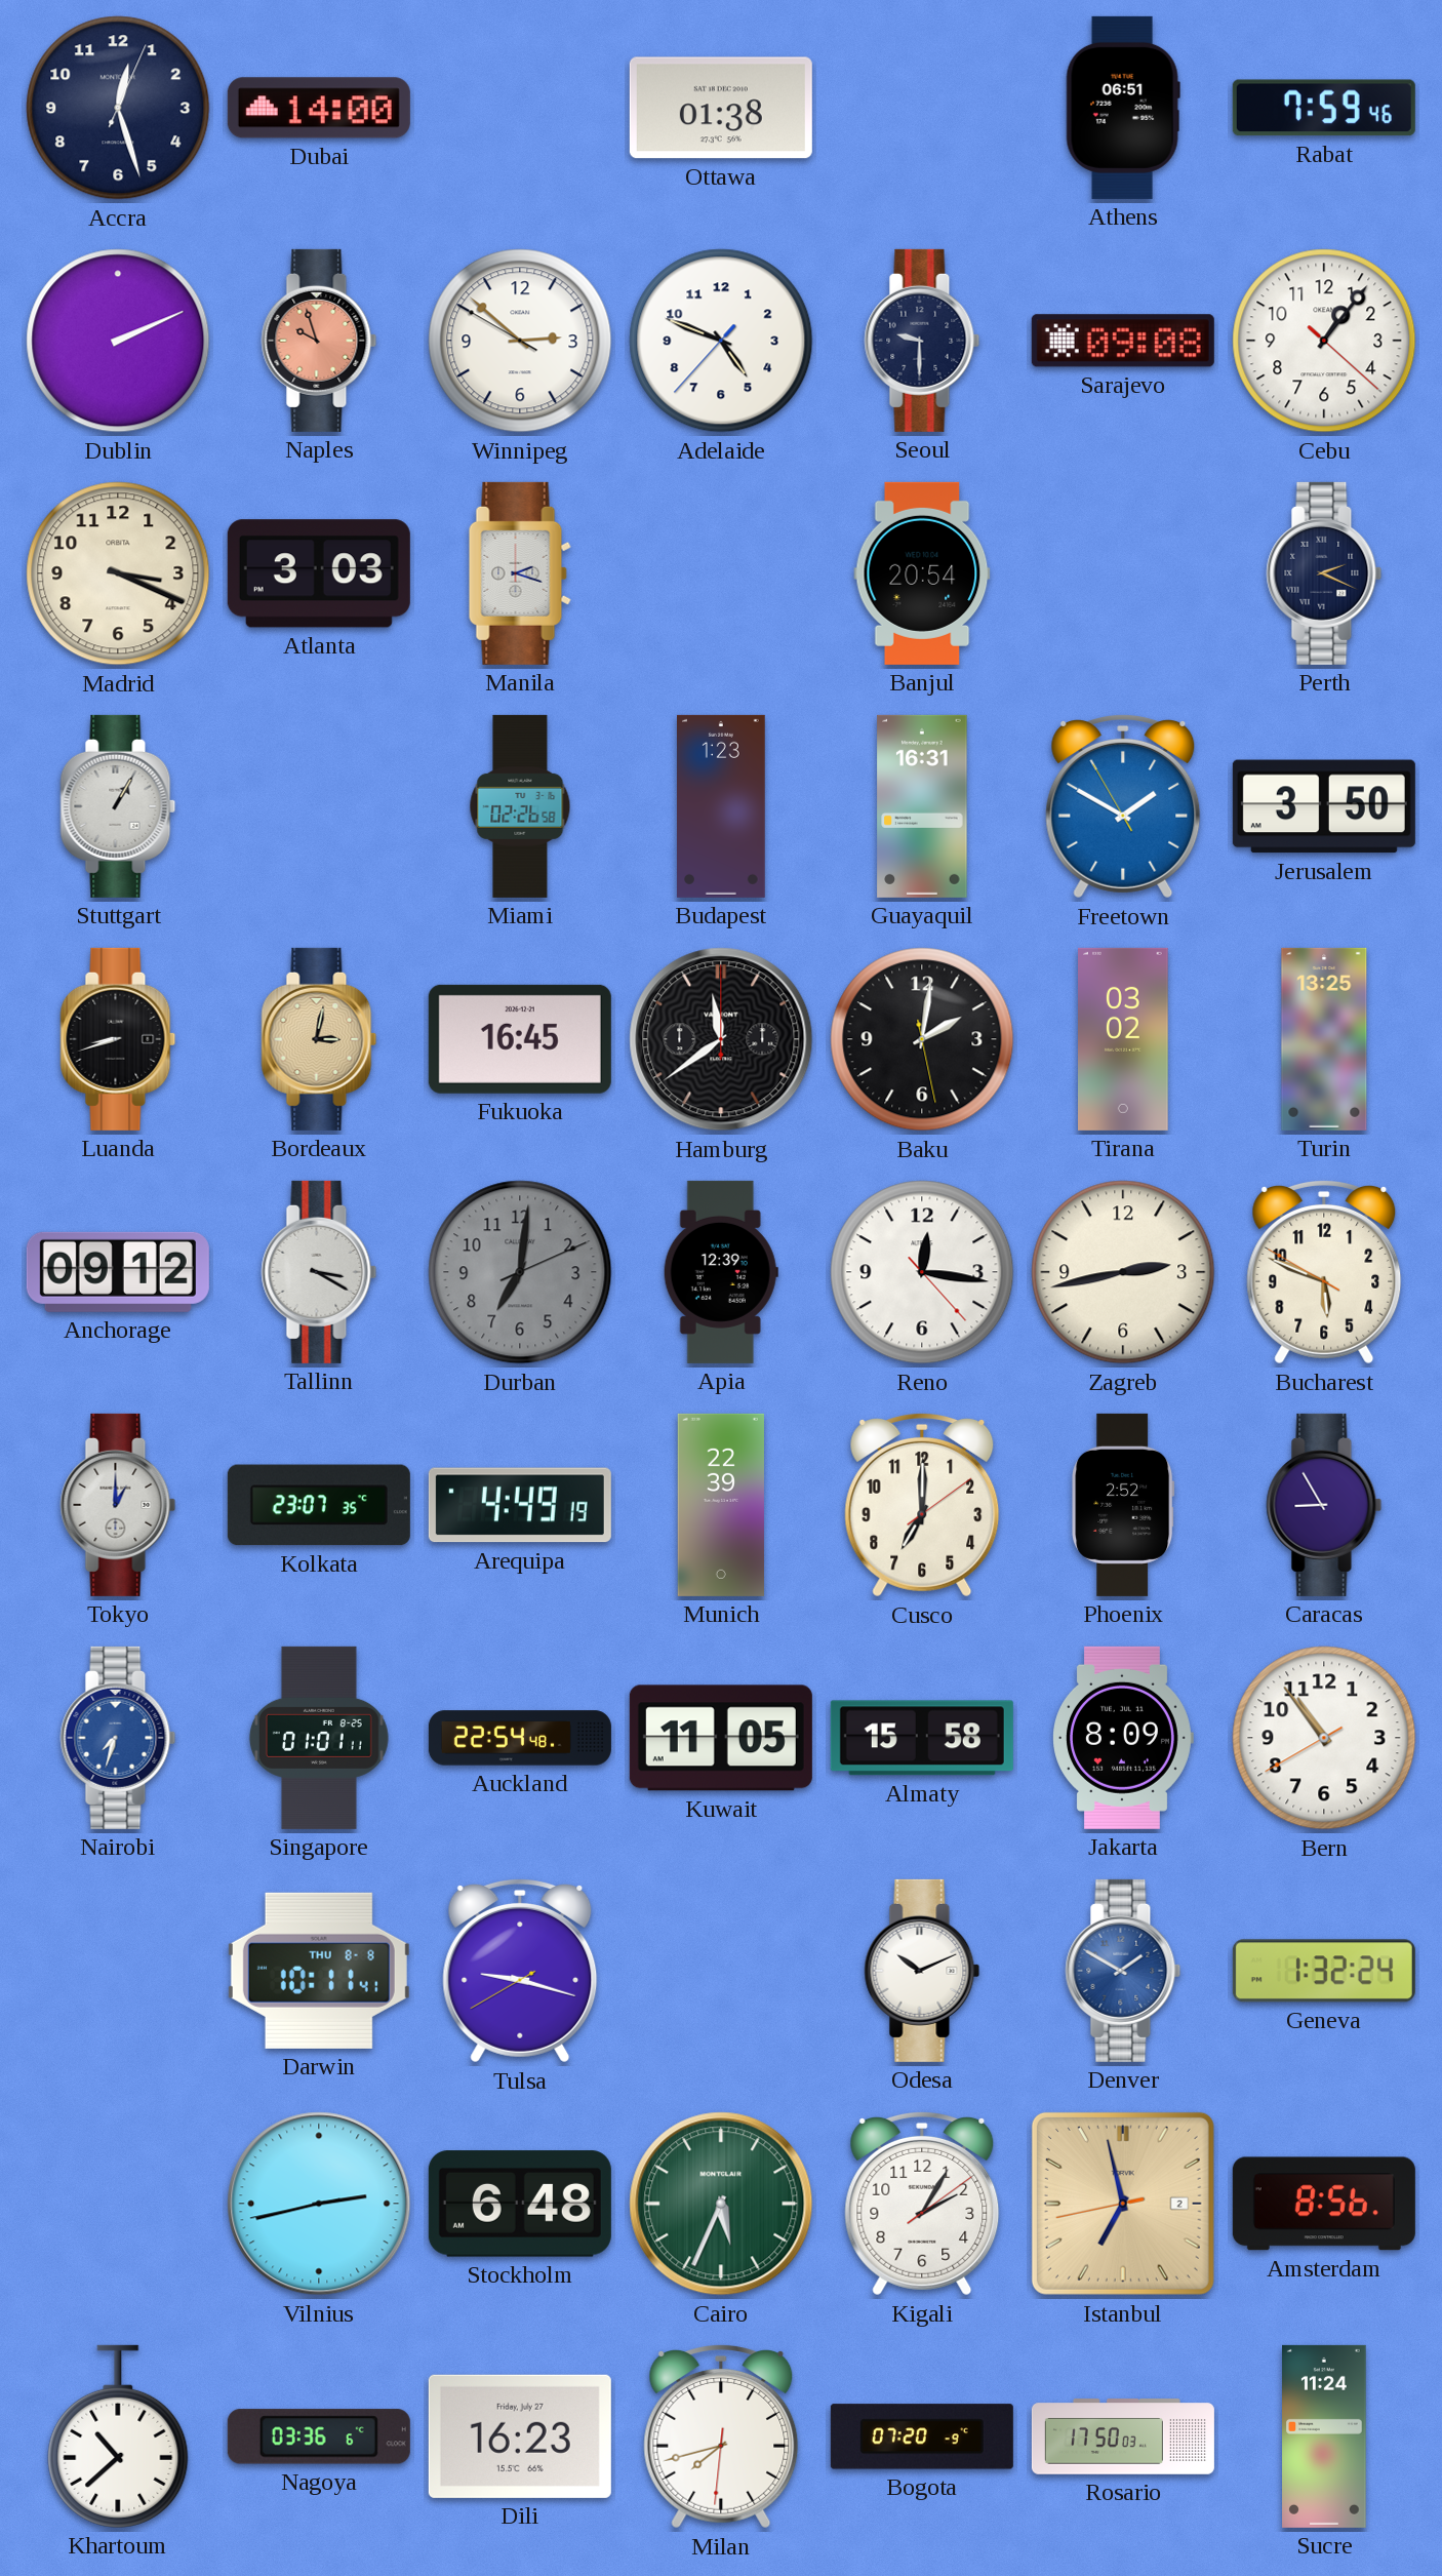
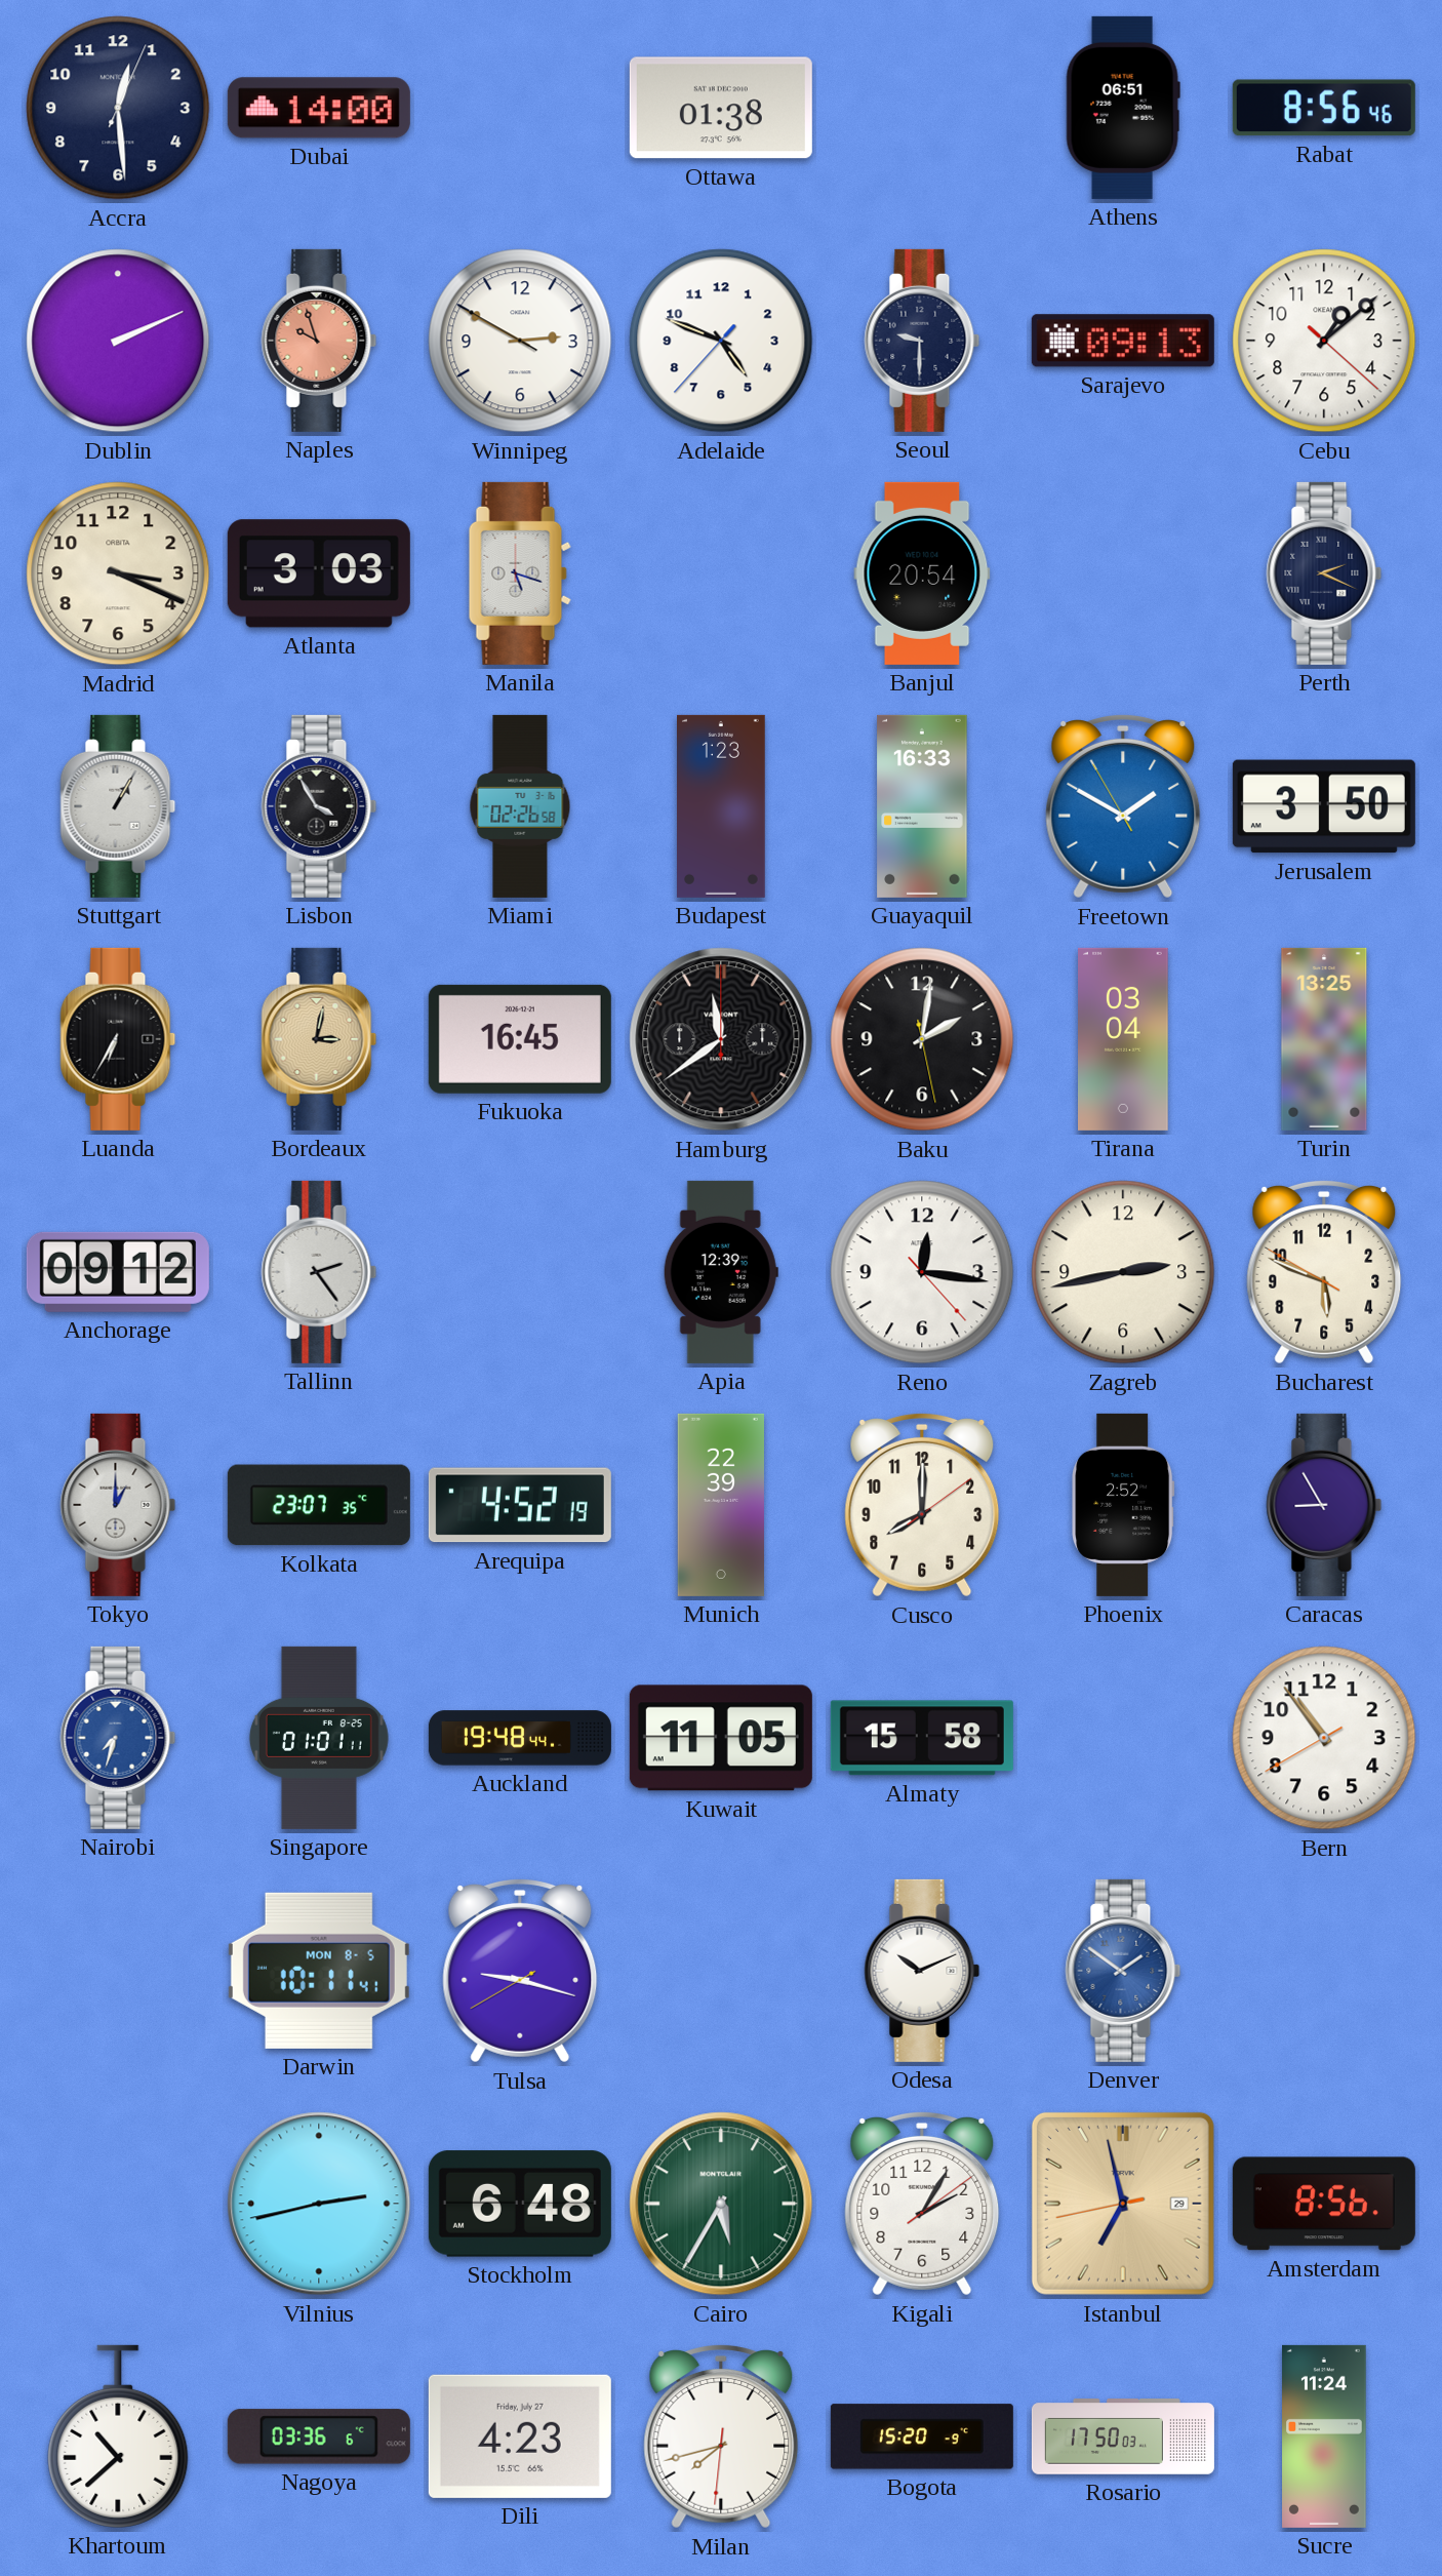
Accra: 12:27 -> 12:29
Rabat: 7:59 -> 8:56
Winnipeg: 2:51 -> 2:49
Sarajevo: 09:08 -> 09:13
Cebu: 1:06 -> 1:08
Manila: 2:18 -> 5:18
Lisbon: none -> 3:55
Guayaquil: 16:31 -> 16:33
Luanda: 8:42 -> 6:35
Tirana: 03:02 -> 03:04
Tallinn: 3:20 -> 2:24
Durban: 7:01 -> none
Arequipa: 4:49 -> 4:52
Cusco: 7:00 -> 8:00
Auckland: 22:54 -> 19:48
Jakarta: 8:09 -> none
Darwin date: THU 8-8 -> MON 8-5
Denver: 1:50 -> 1:51
Geneva: 1:32 -> none
Cairo: 5:34 -> 5:35
Istanbul date: 2 -> 29
Dili: 16:23 -> 4:23
Bogota: 07:20 -> 15:20
